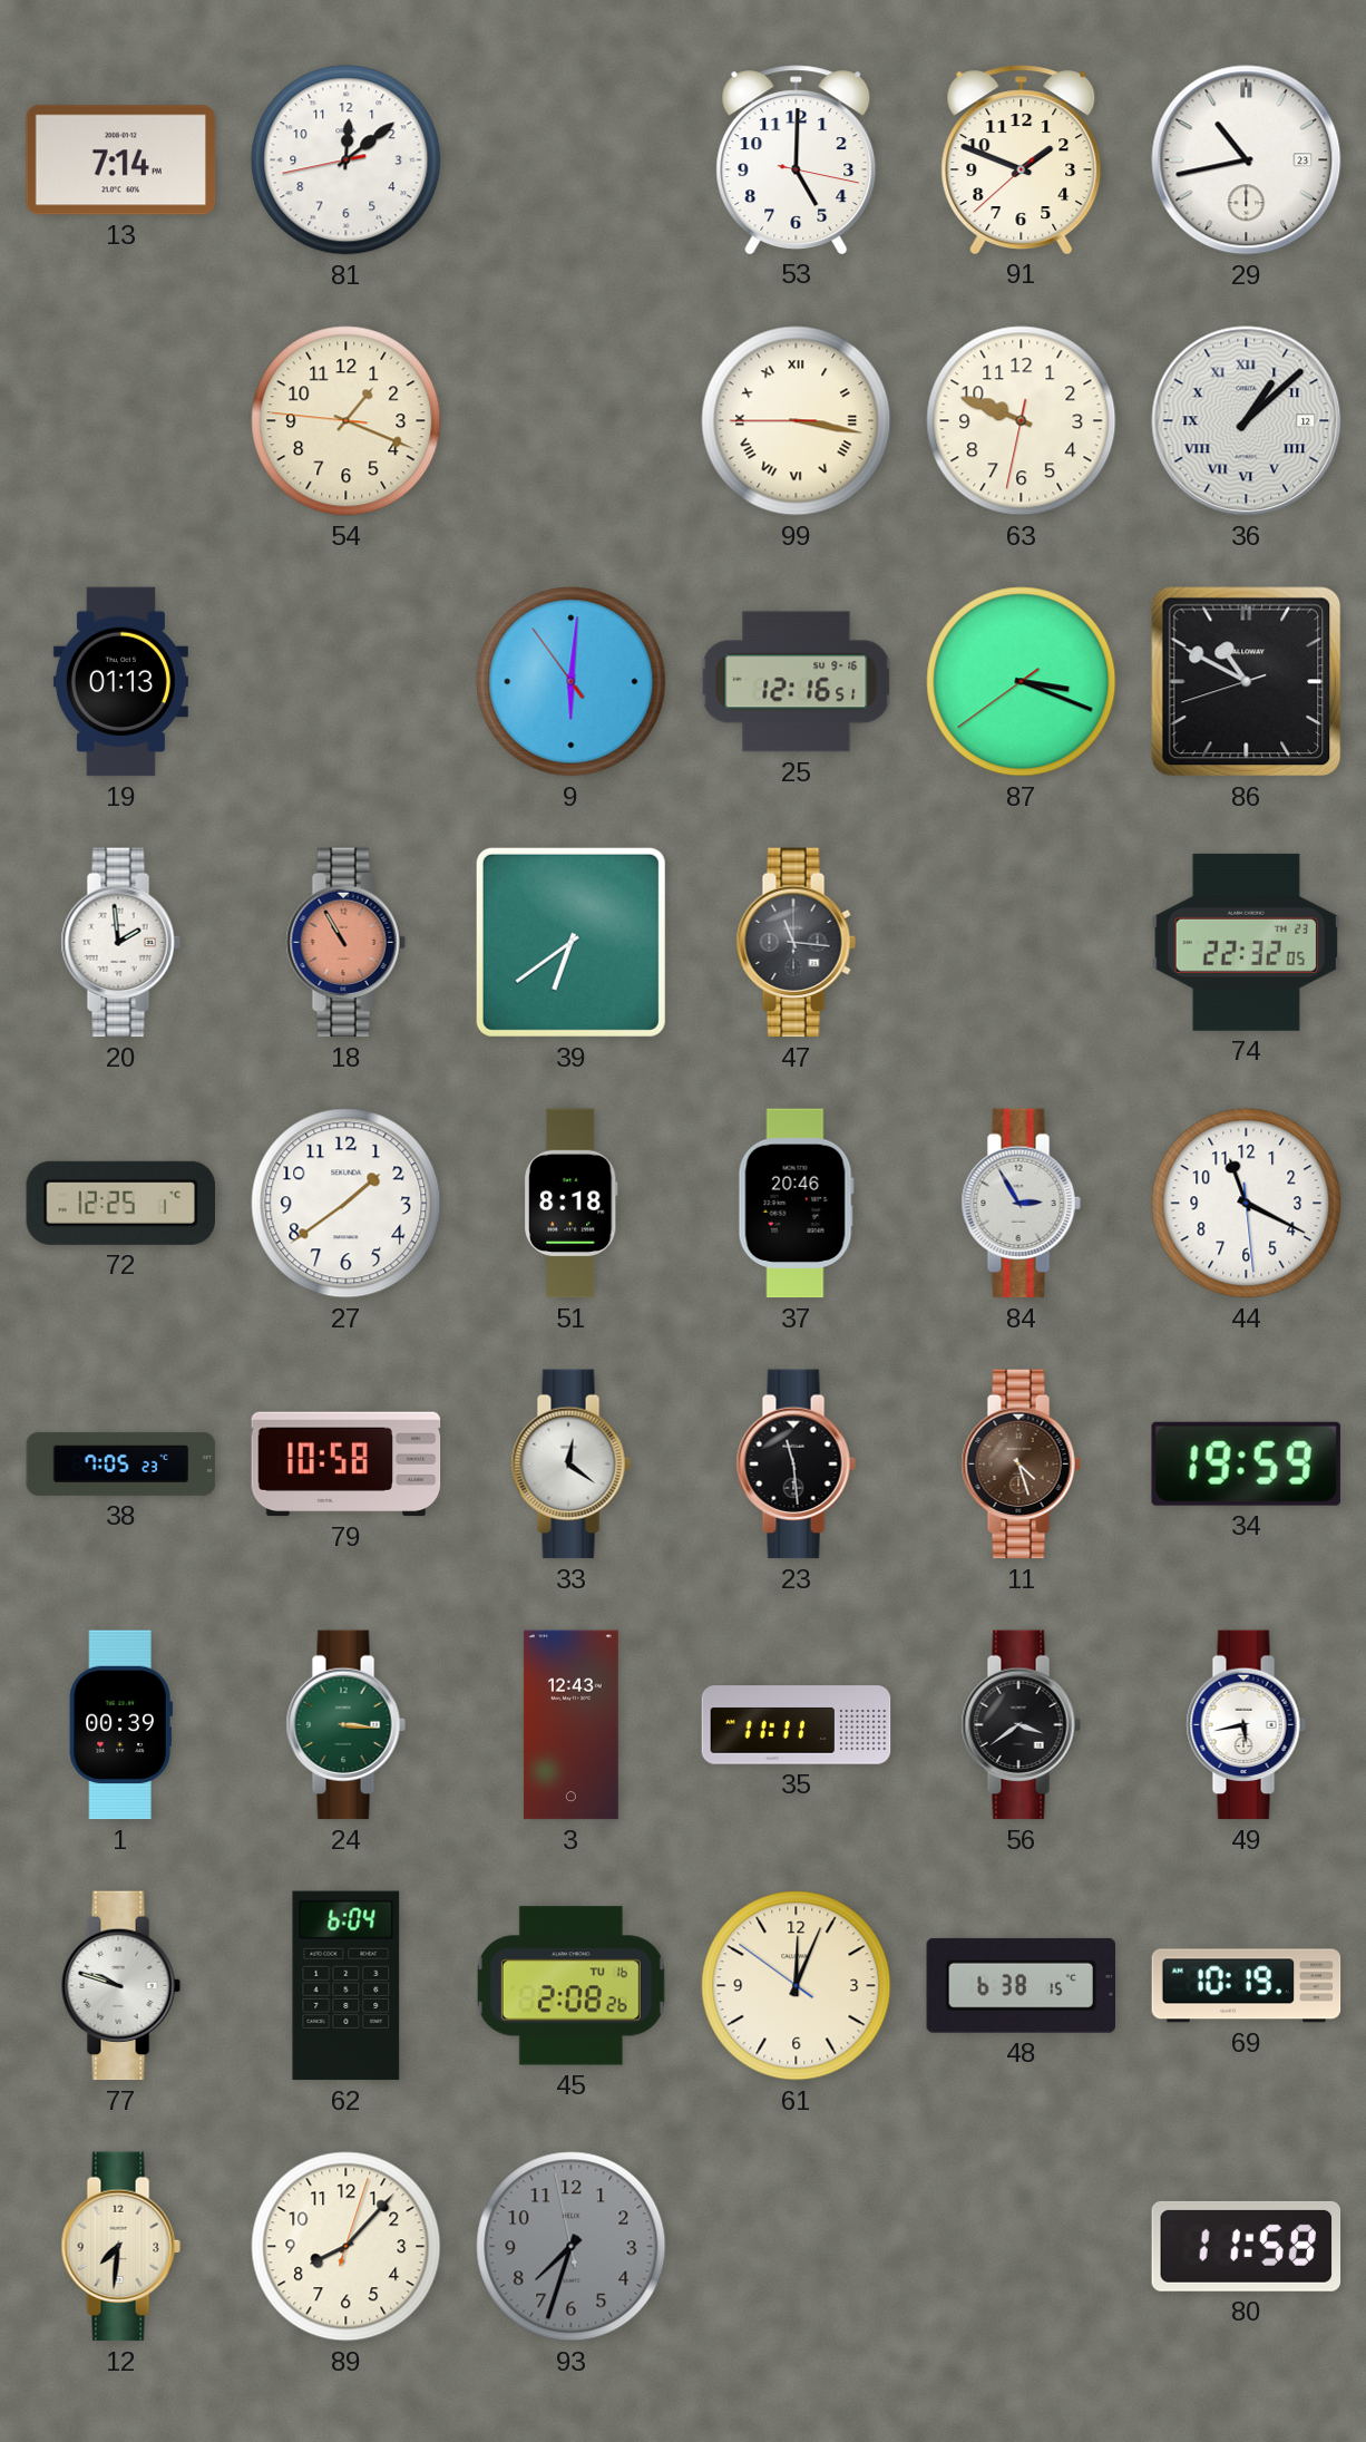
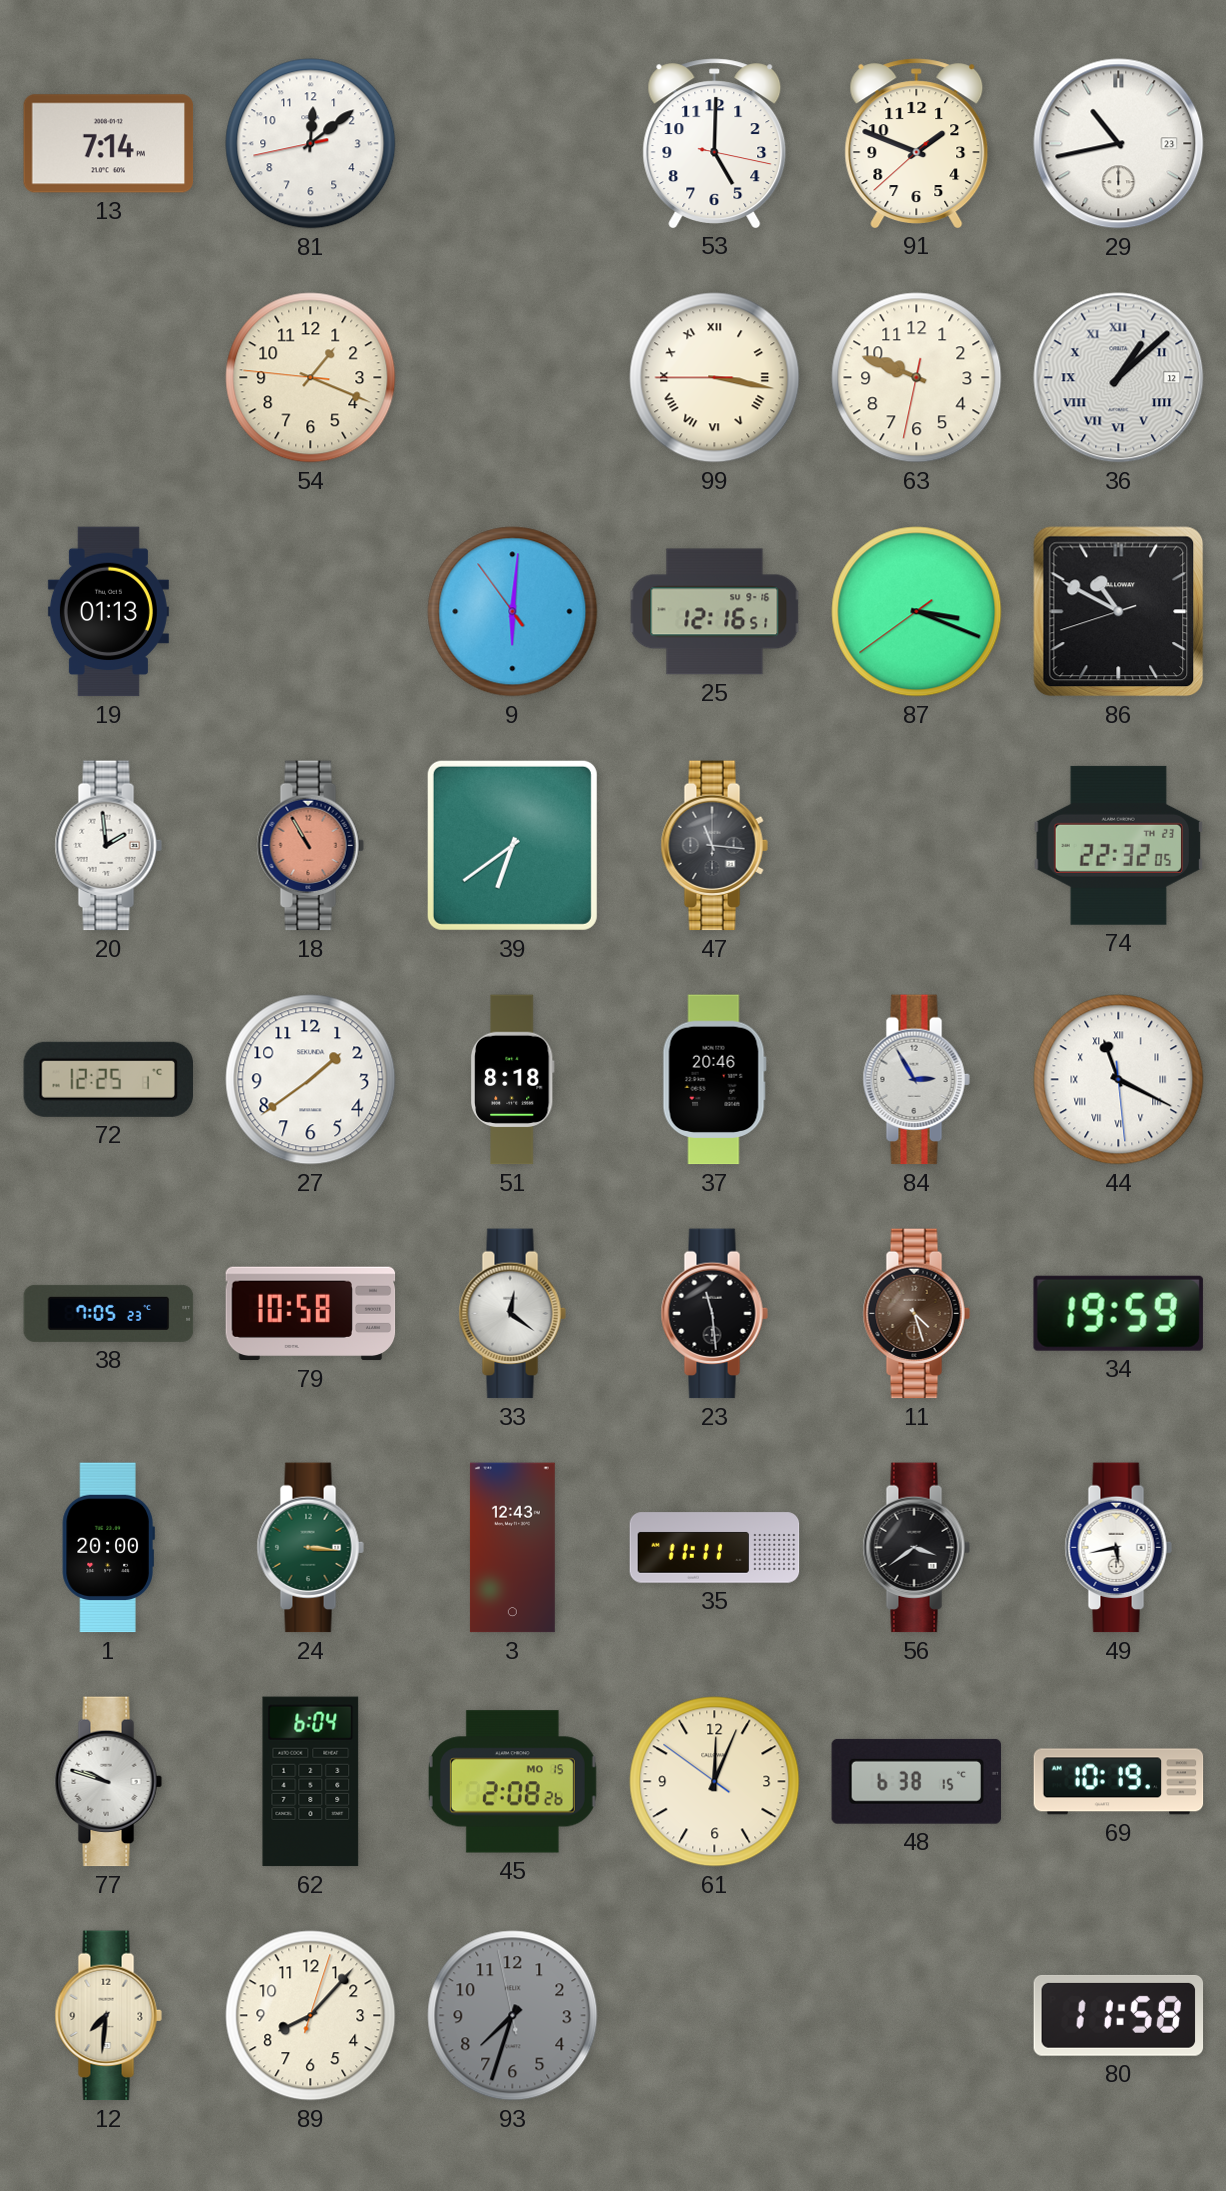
44 numerals: Arabic -> Roman
1: 00:39 -> 20:00
45 date: TU 16 -> MO 15
